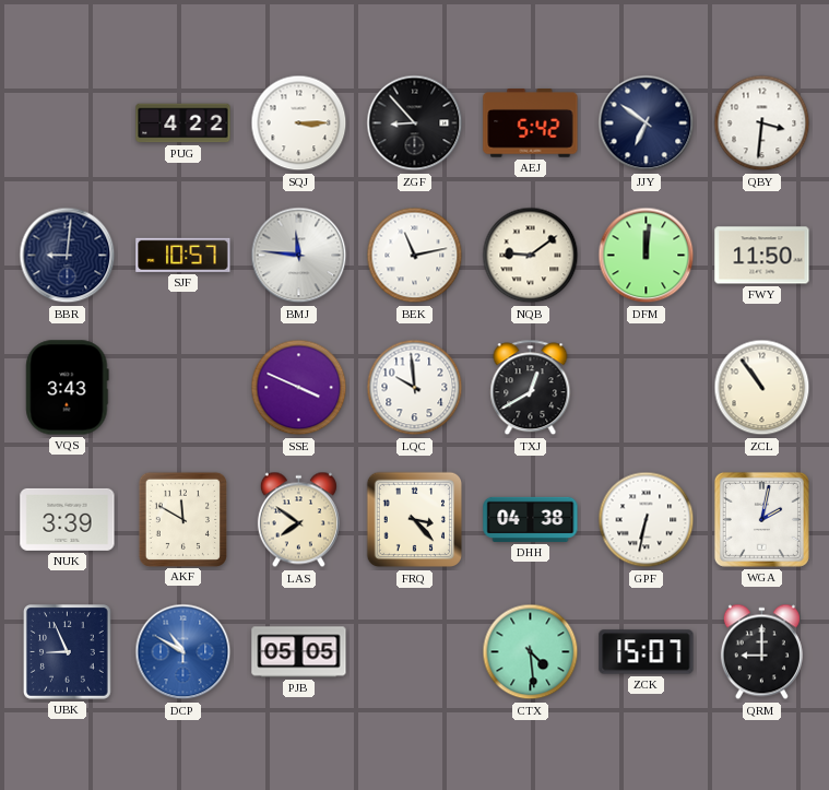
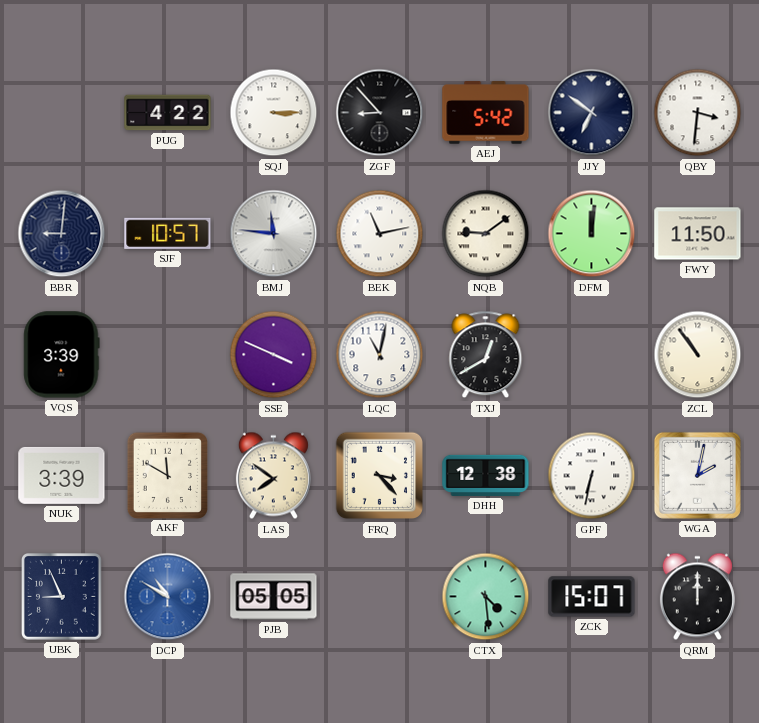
VQS: 3:43 -> 3:39
LQC: 9:59 -> 11:02
DHH: 04:38 -> 12:38
QRM: 9:00 -> 12:00
